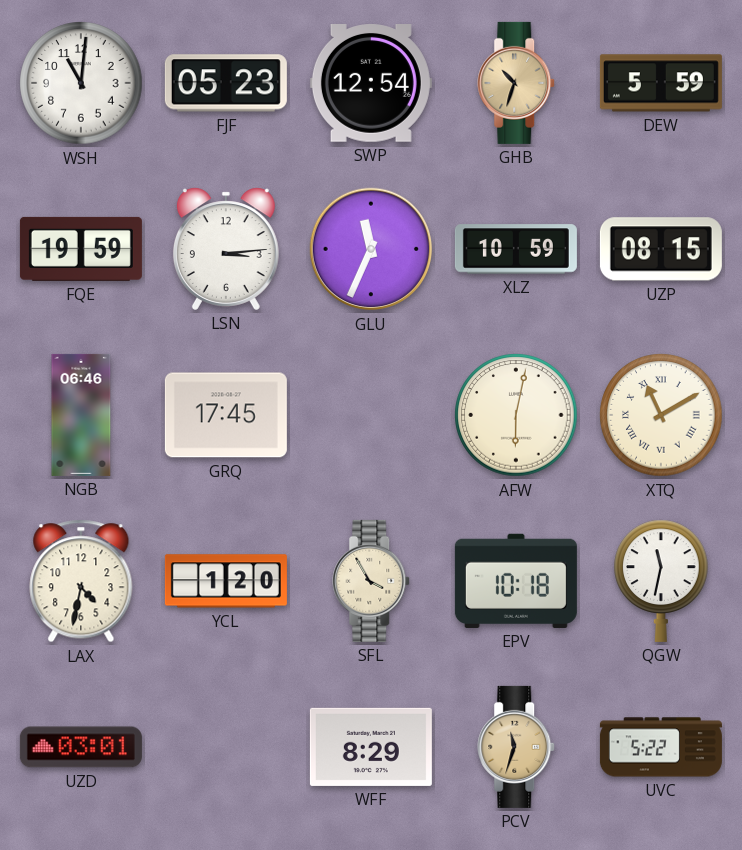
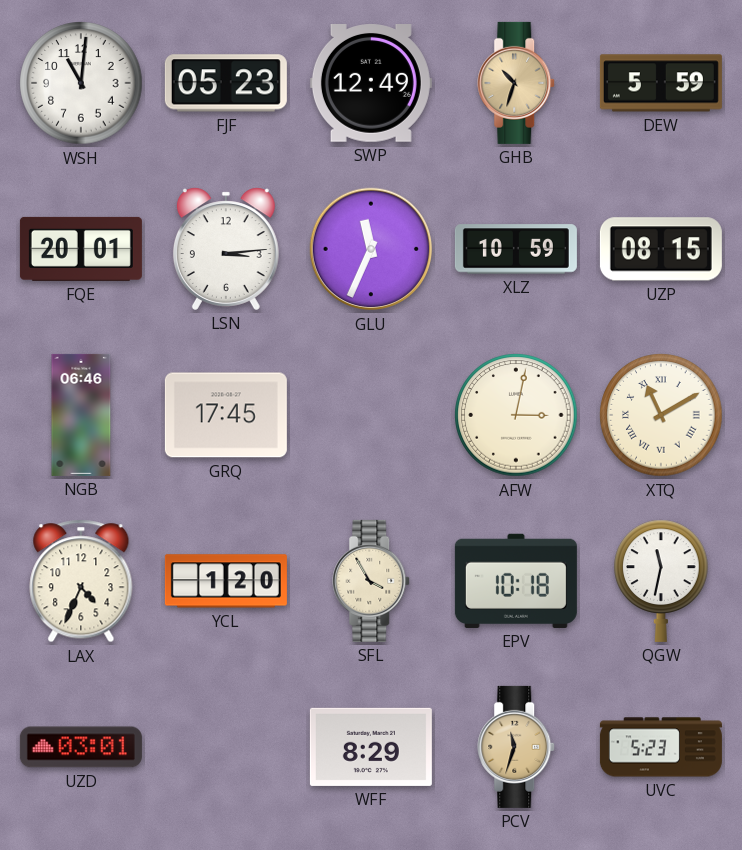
SWP: 12:54 -> 12:49
FQE: 19:59 -> 20:01
AFW: 6:02 -> 3:02
LAX: 4:32 -> 4:34
UVC: 5:22 -> 5:23
